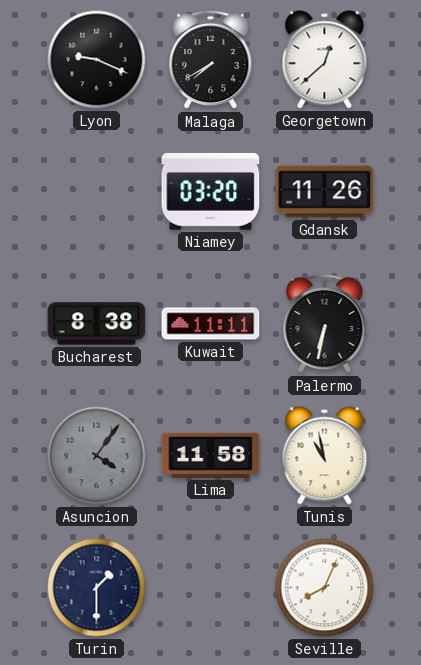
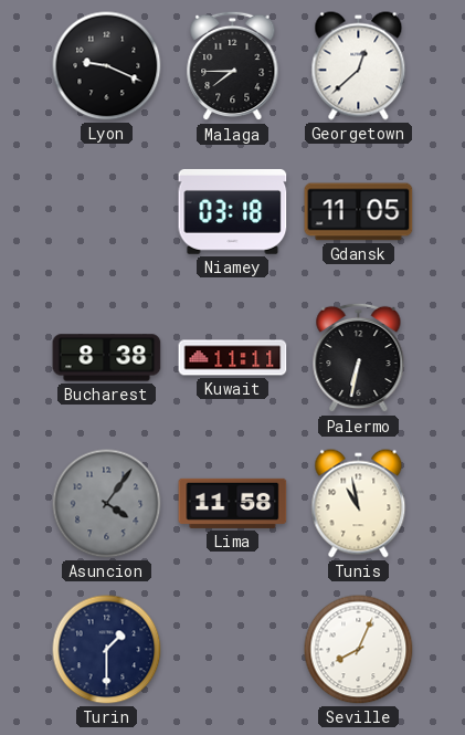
Malaga: 7:40 -> 7:45
Niamey: 03:20 -> 03:18
Gdansk: 11:26 -> 11:05
